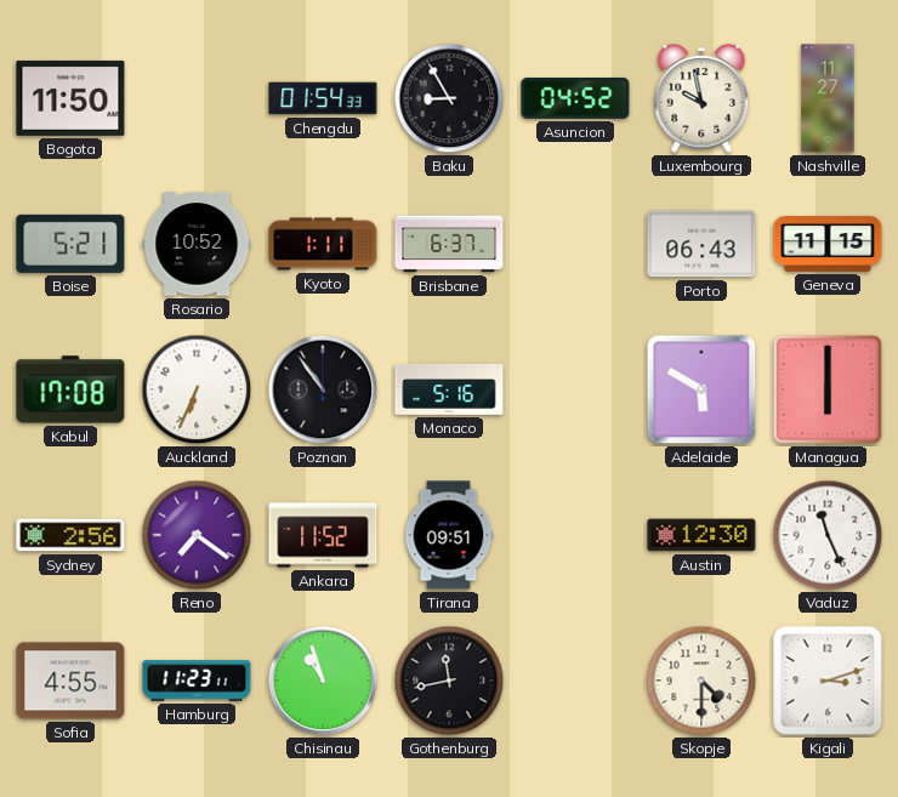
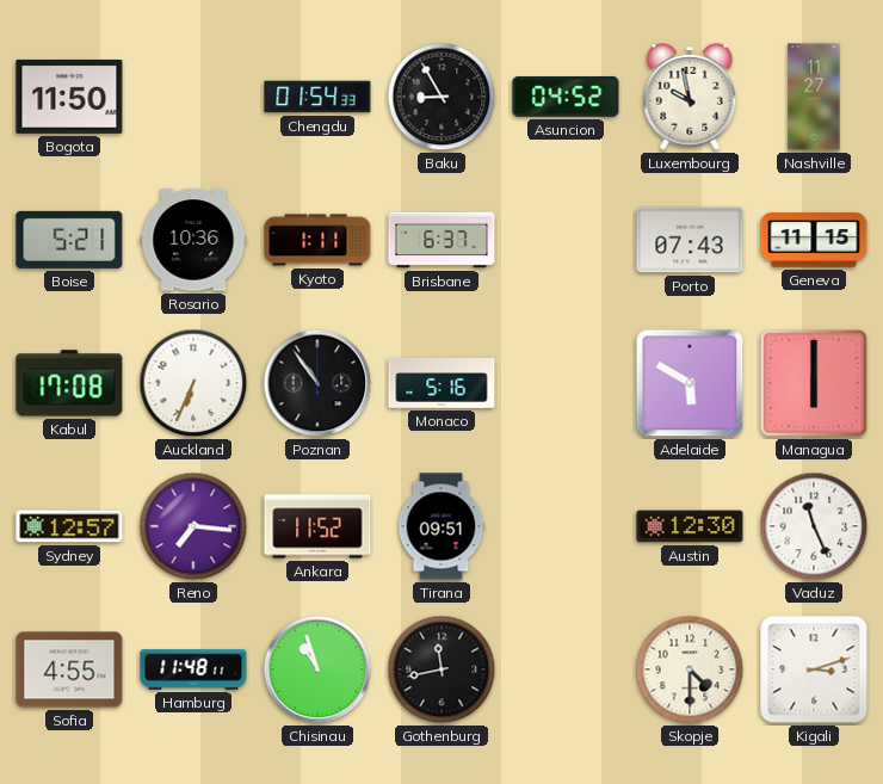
Rosario: 10:52 -> 10:36
Porto: 06:43 -> 07:43
Sydney: 2:56 -> 12:57
Reno: 7:21 -> 7:16
Hamburg: 11:23 -> 11:48
